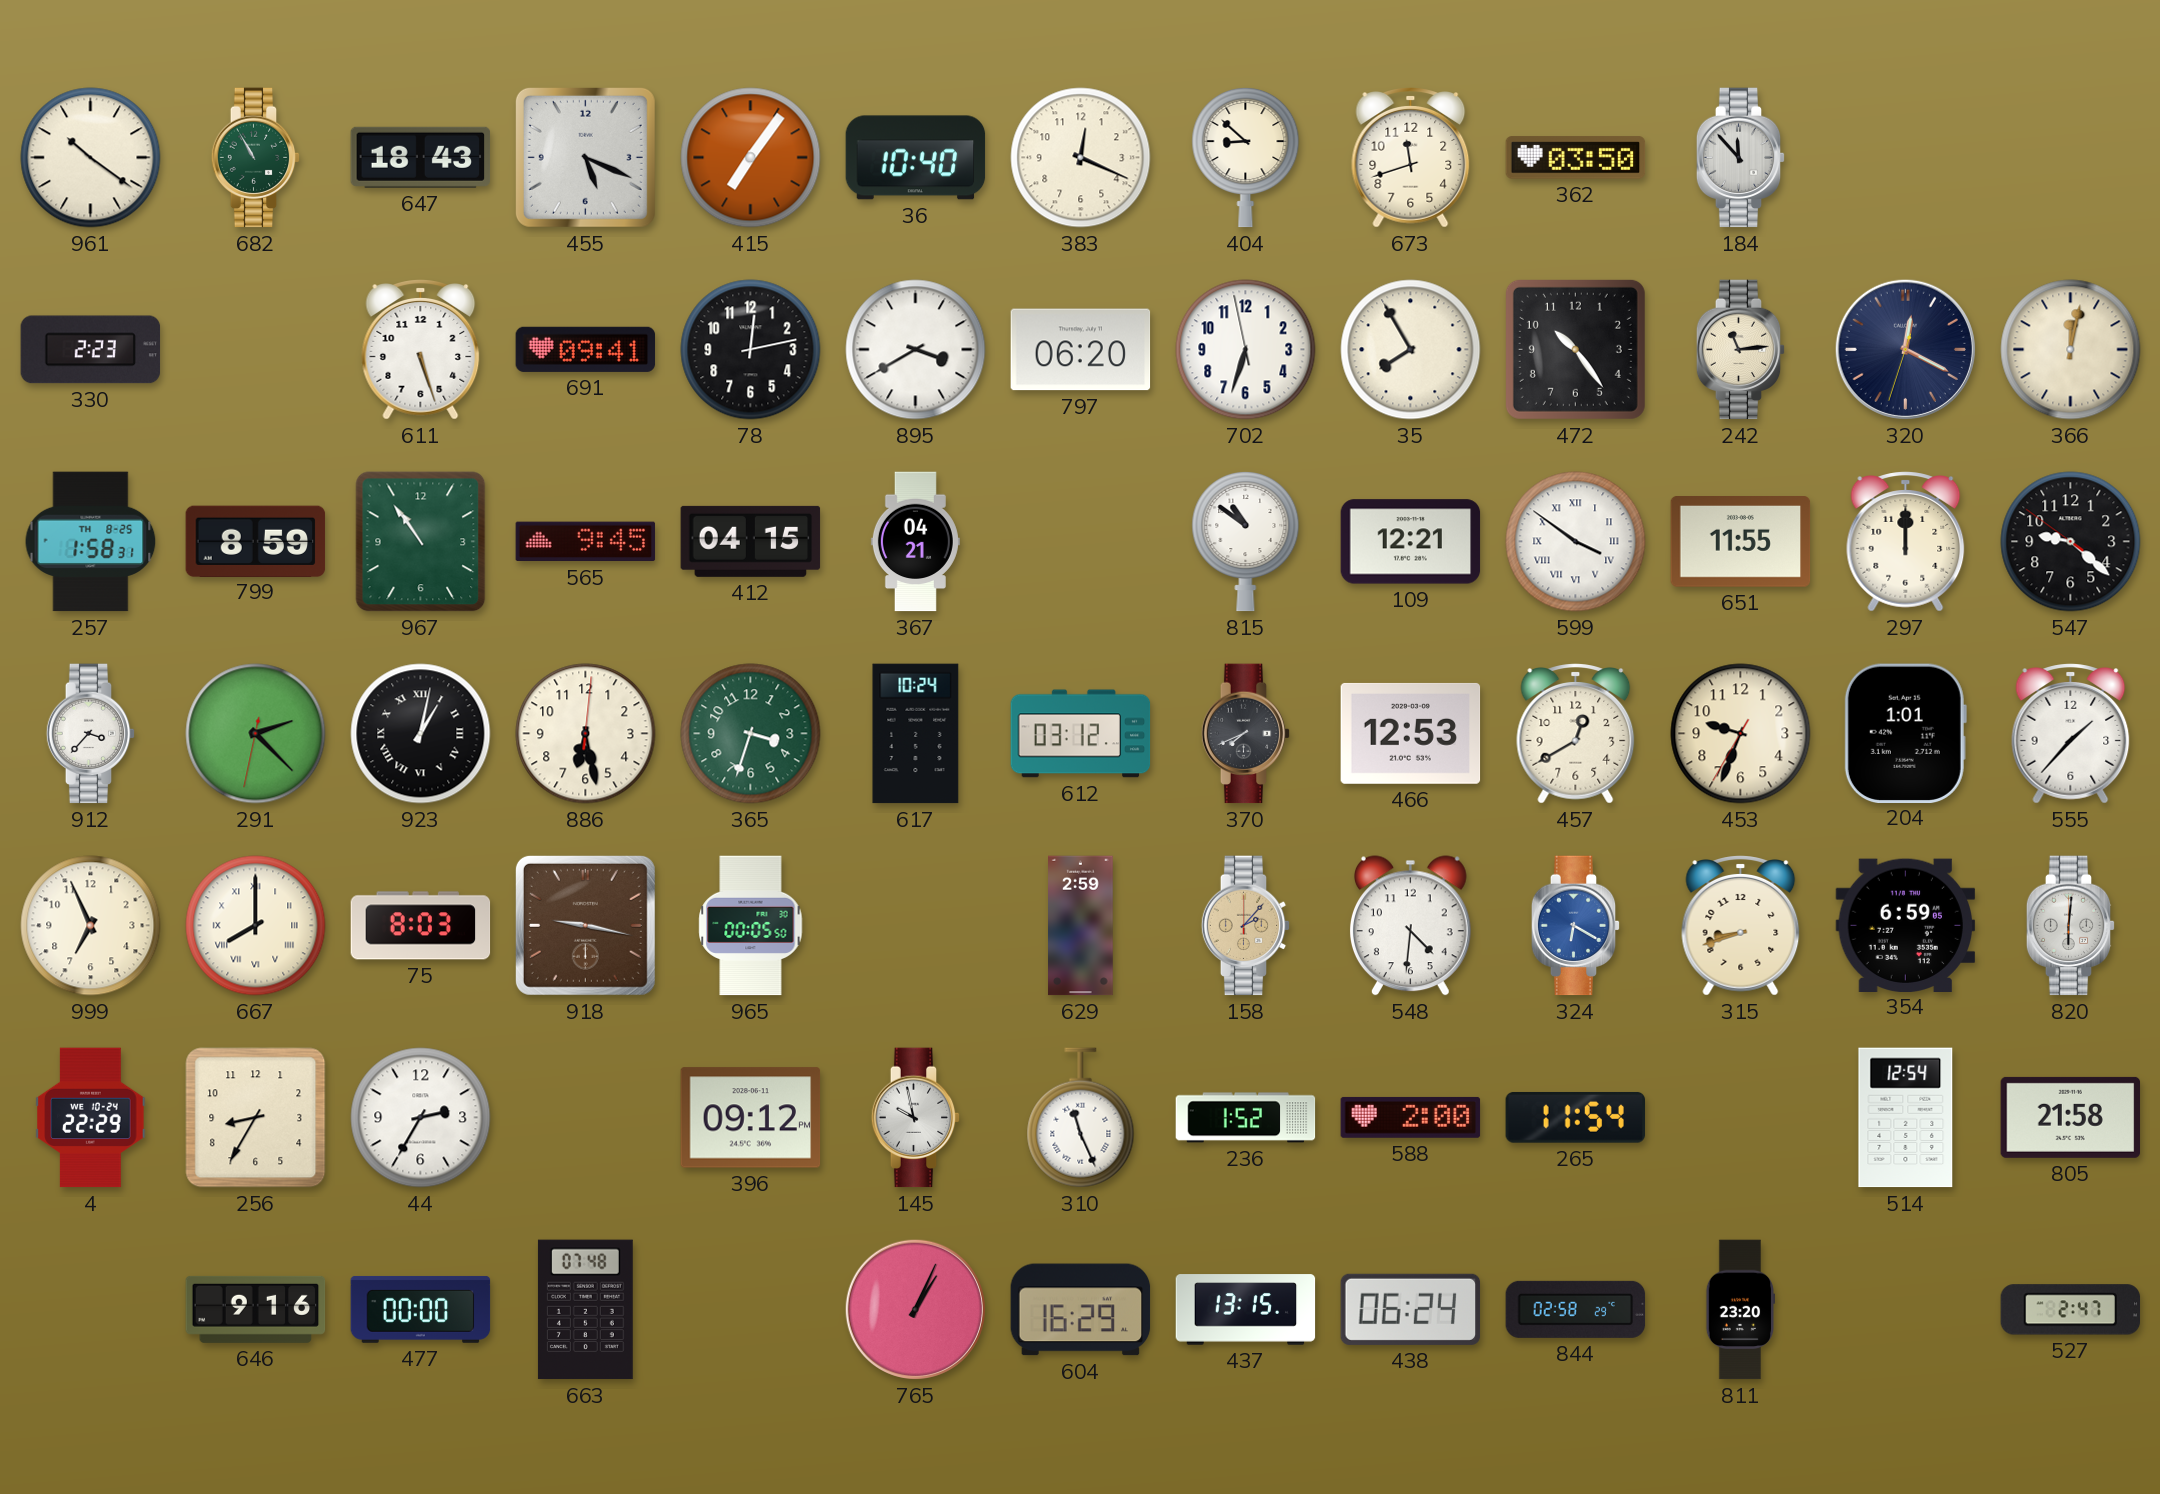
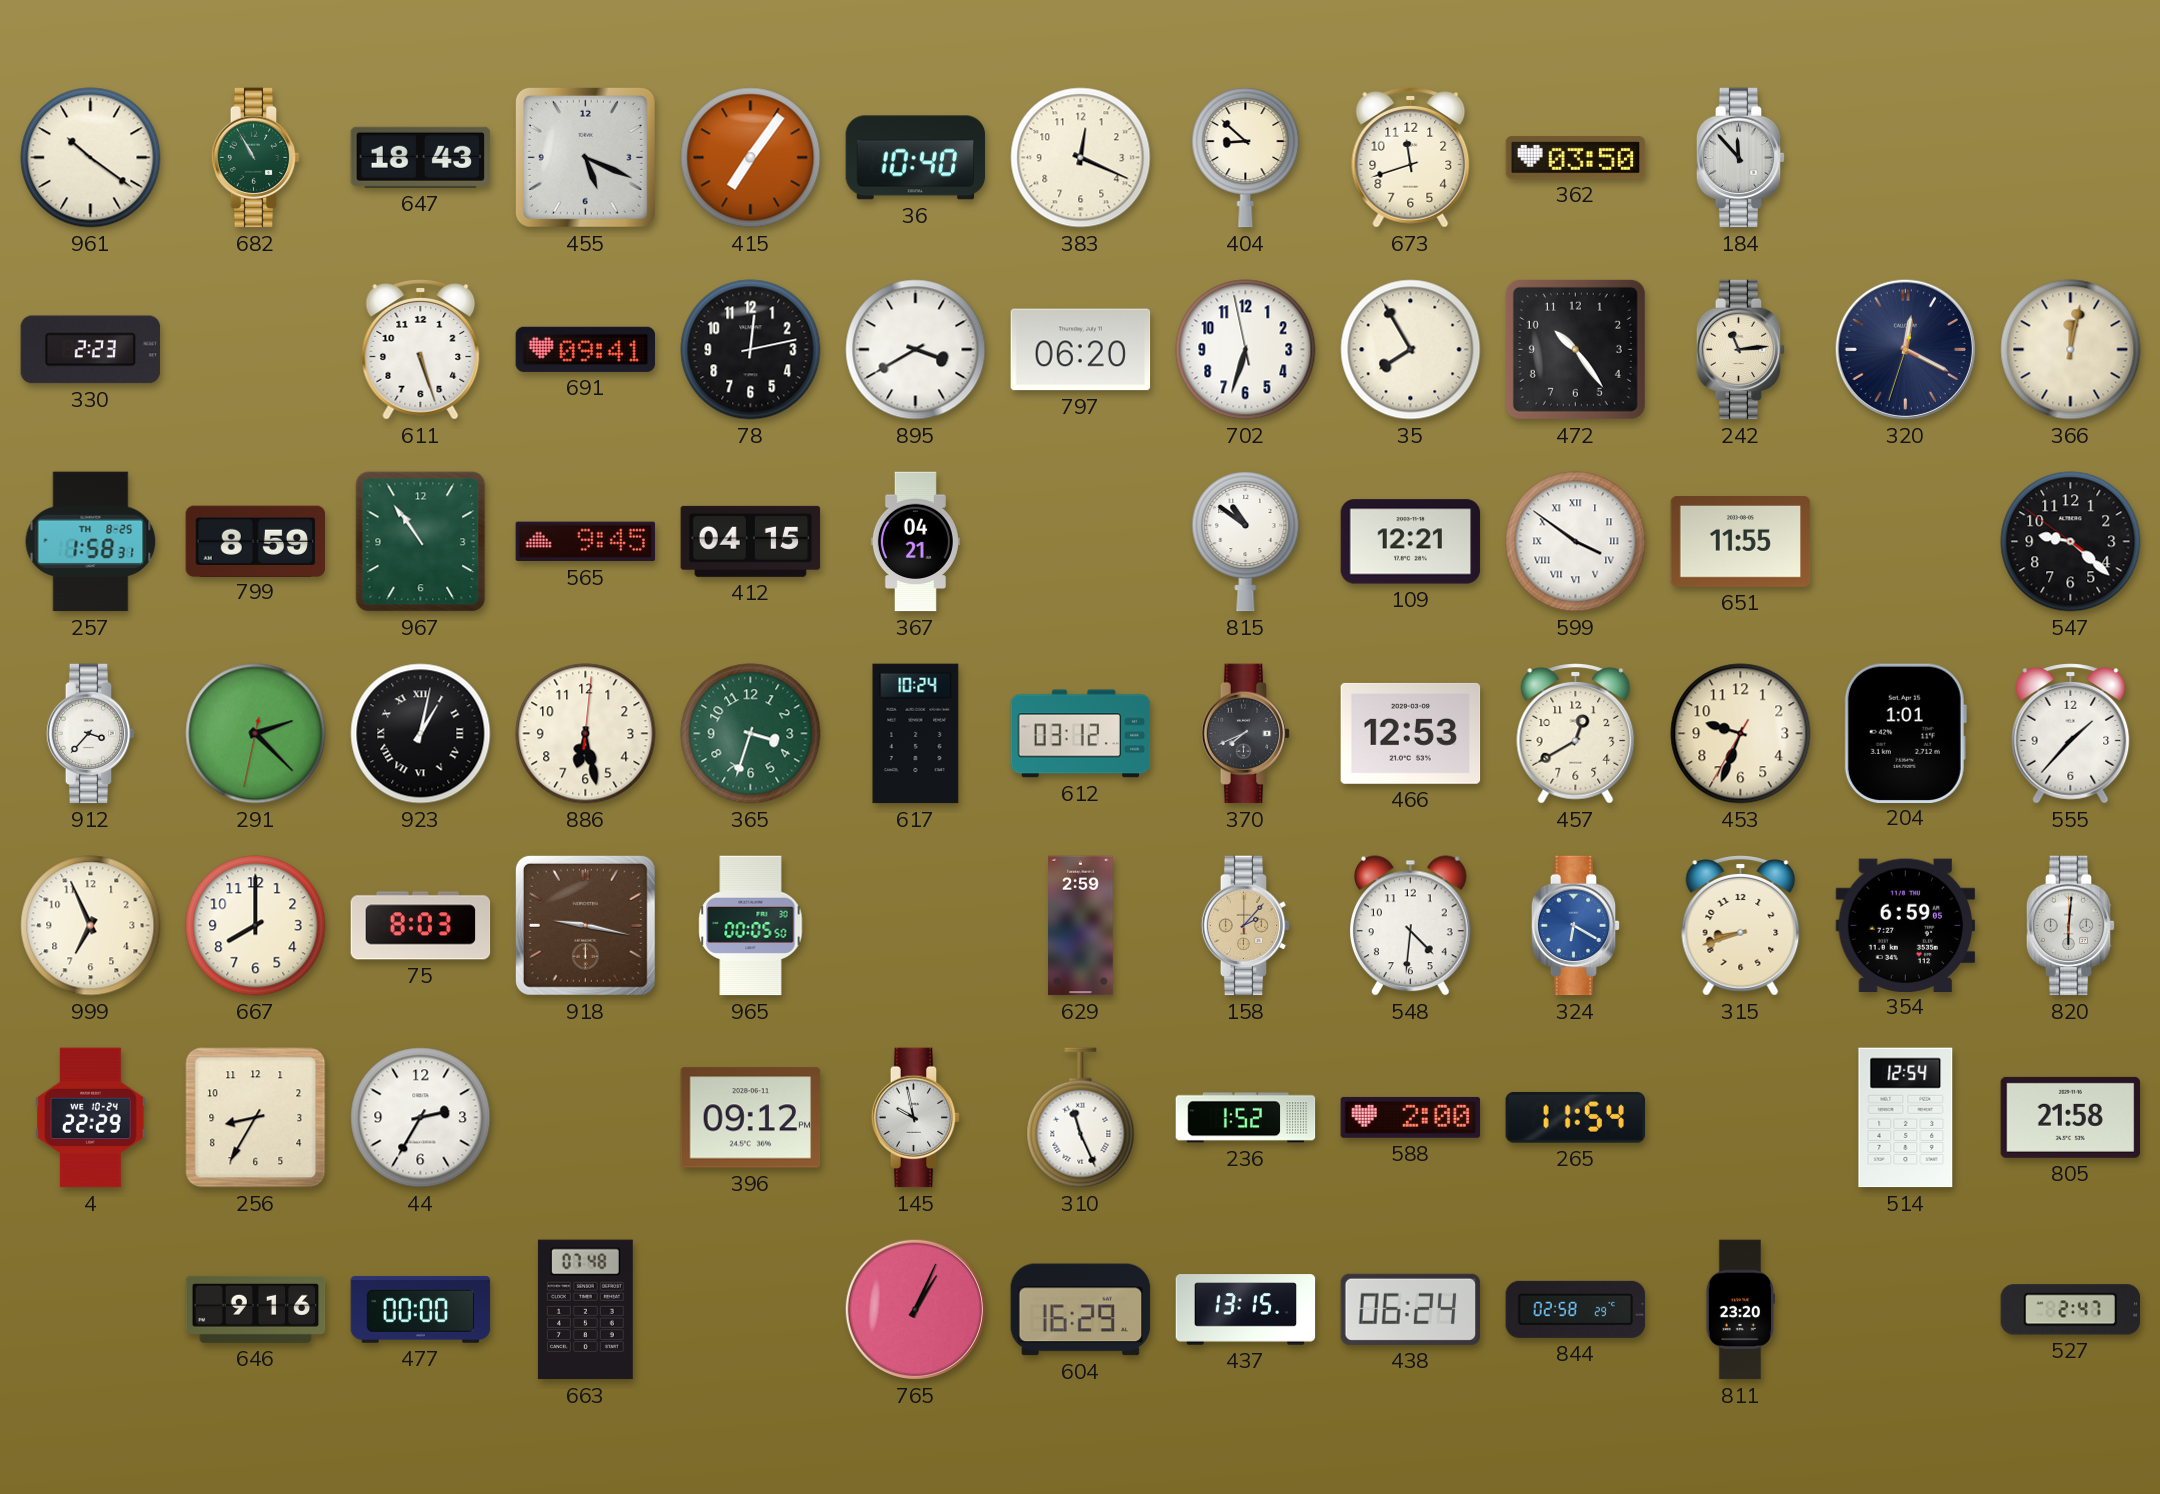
297: 12:00 -> none
667 numerals: Roman -> Arabic
